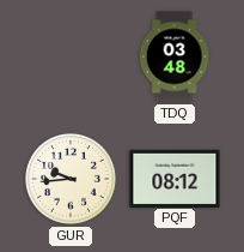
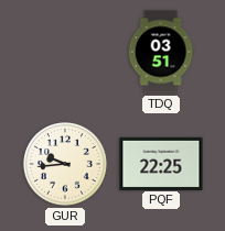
TDQ: 03:48 -> 03:51
PQF: 08:12 -> 22:25
